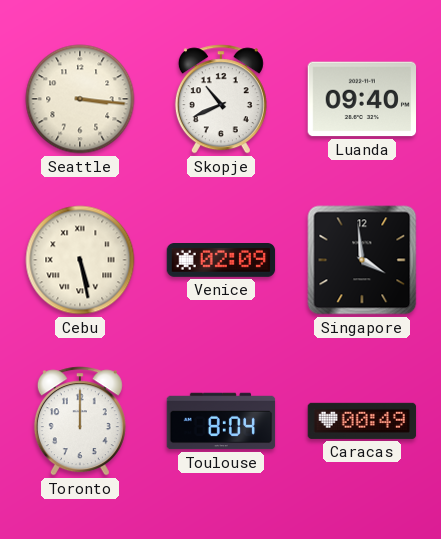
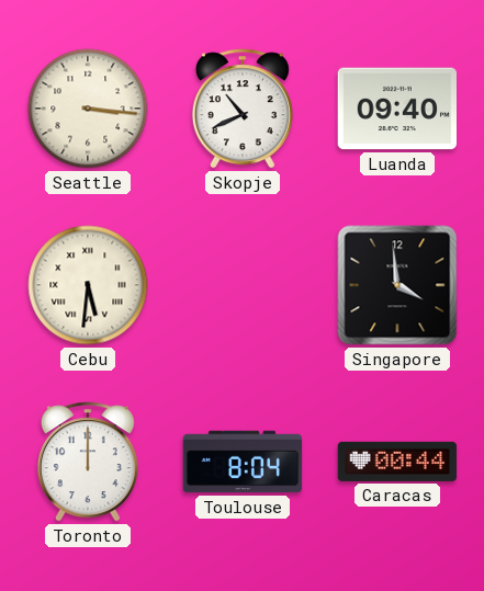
Cebu: 5:28 -> 5:31
Venice: 02:09 -> none
Caracas: 00:49 -> 00:44
